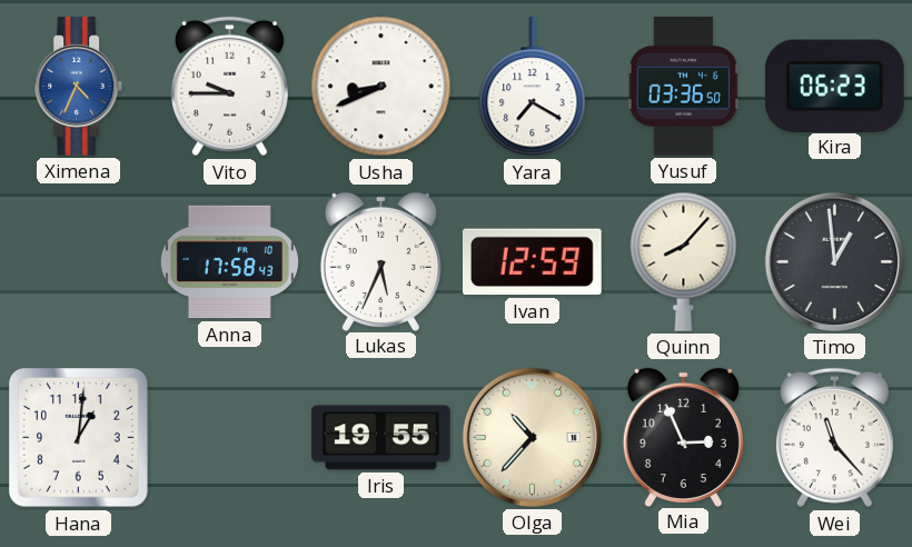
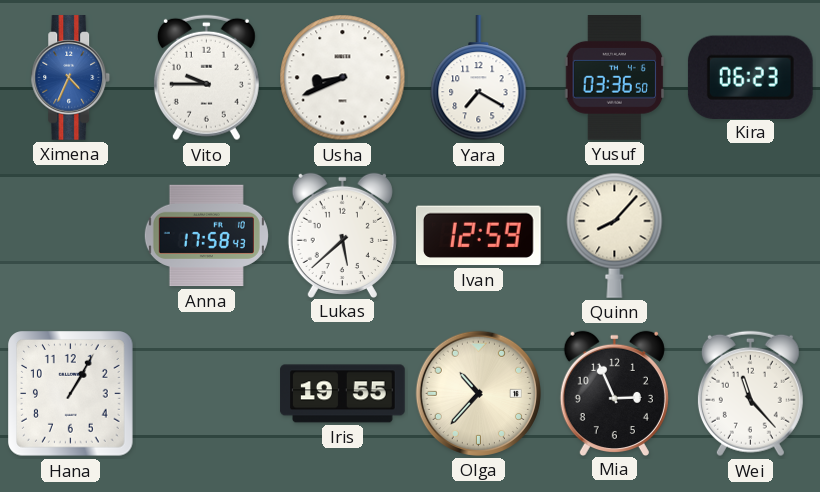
Lukas: 5:34 -> 5:38
Timo: 12:59 -> none
Hana: 1:01 -> 1:05
